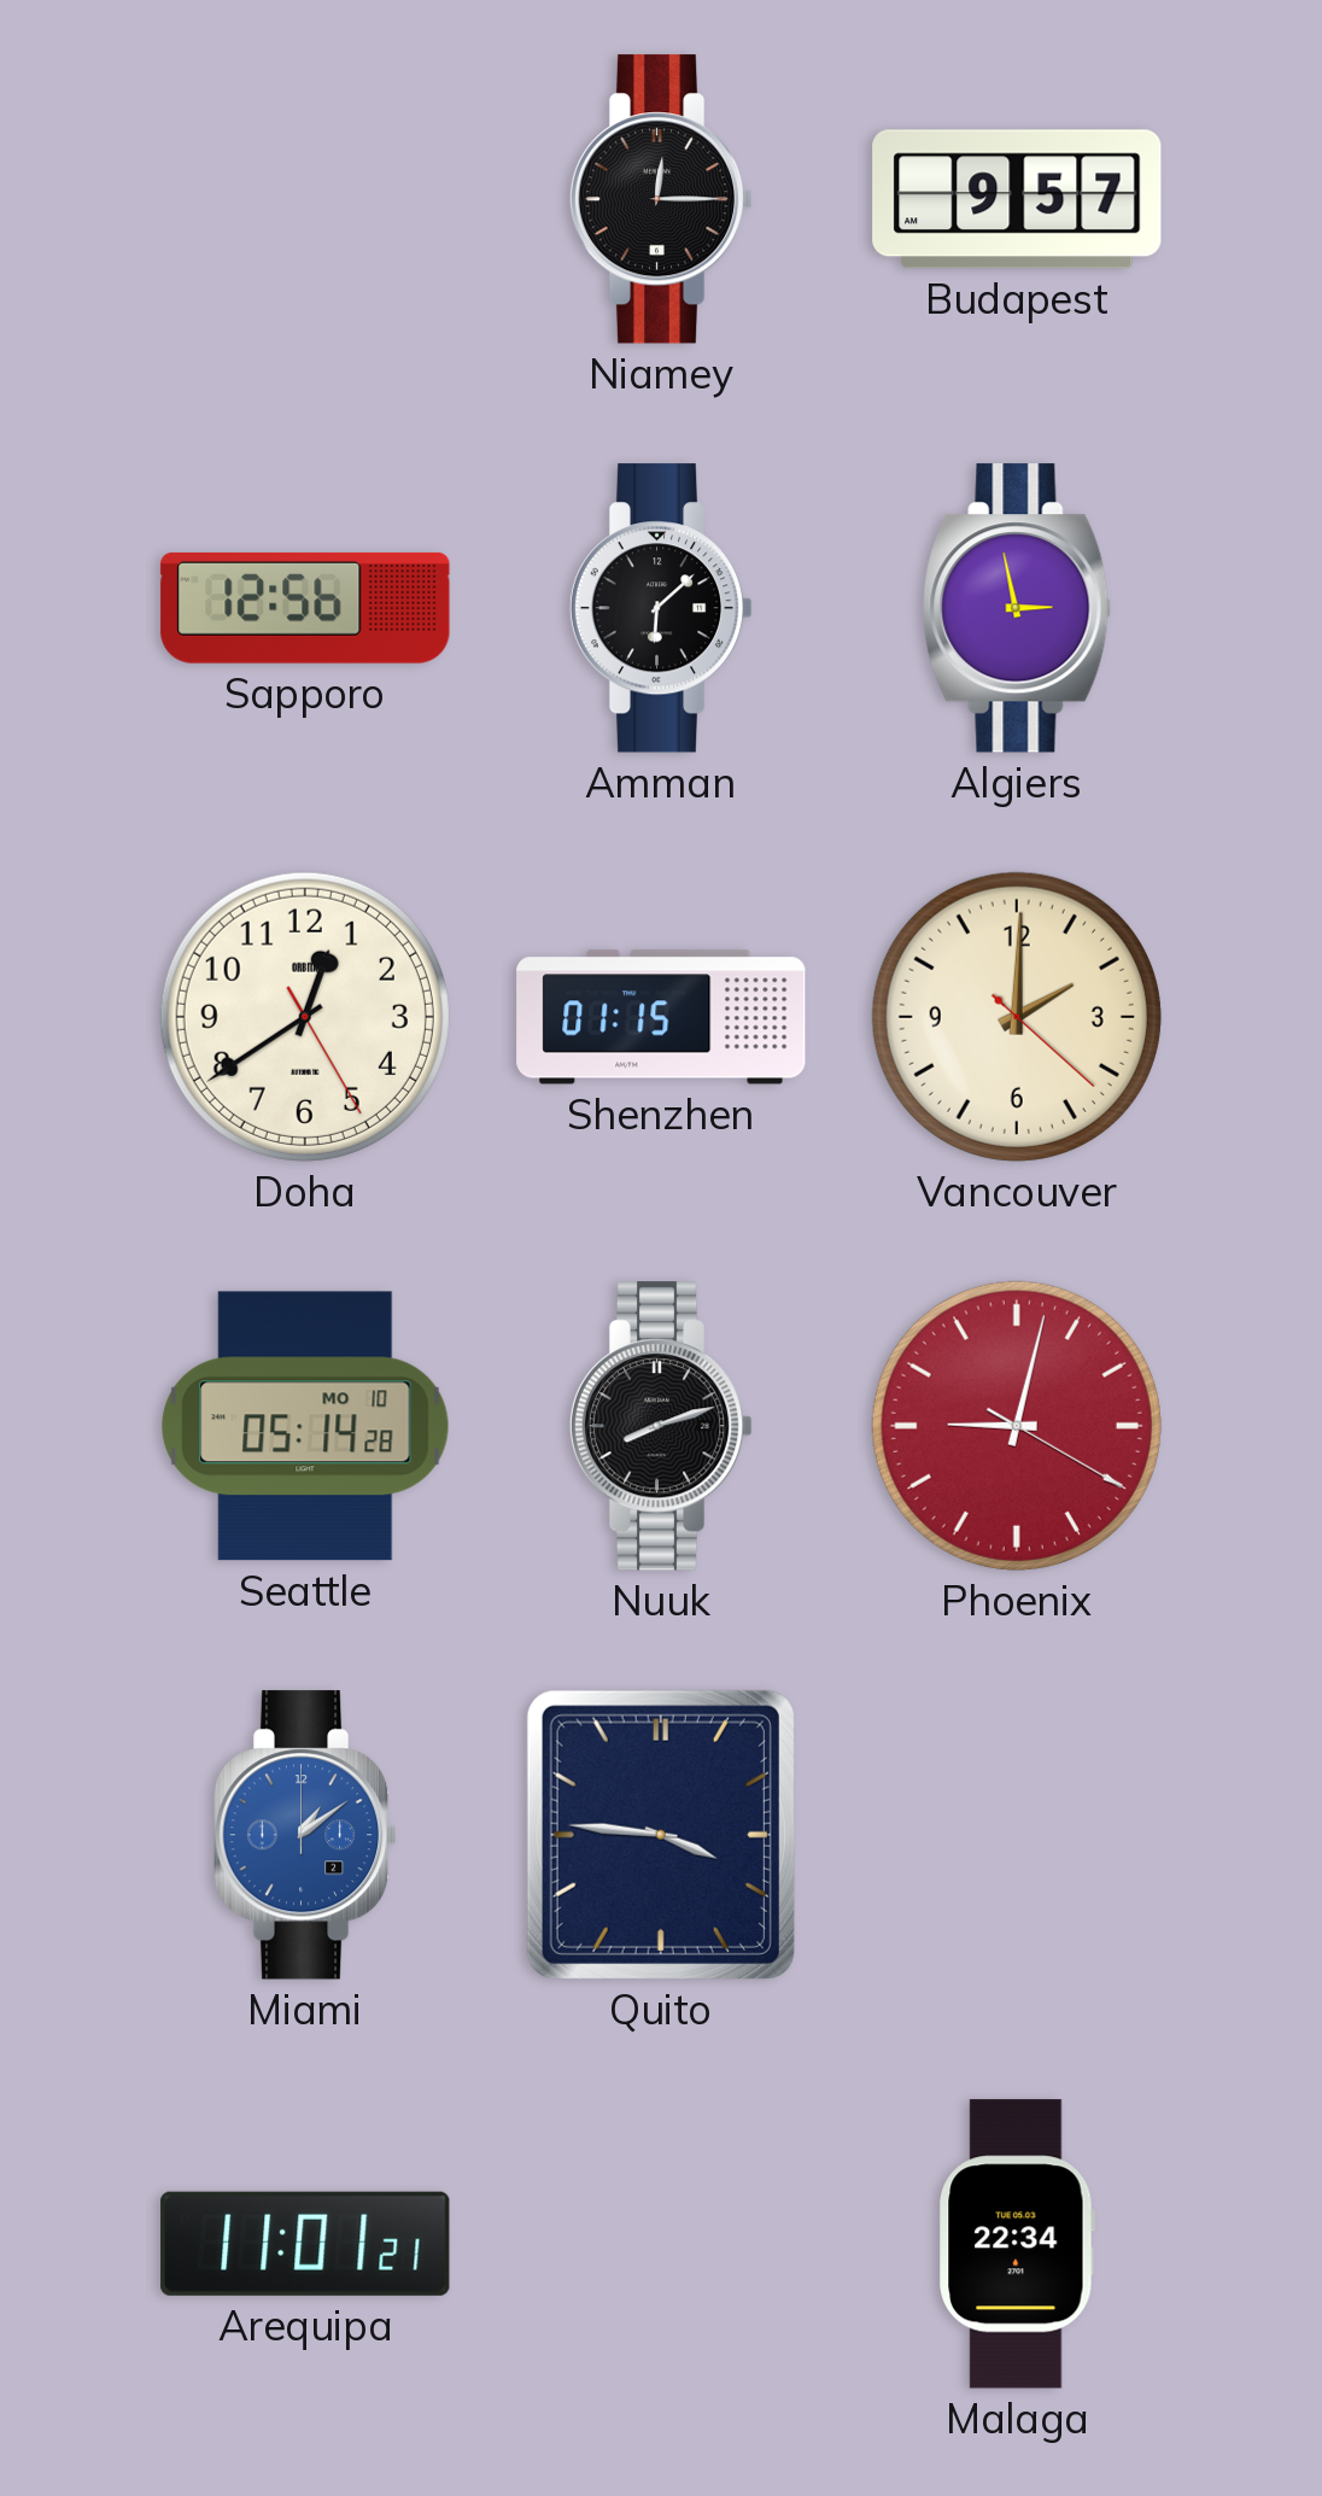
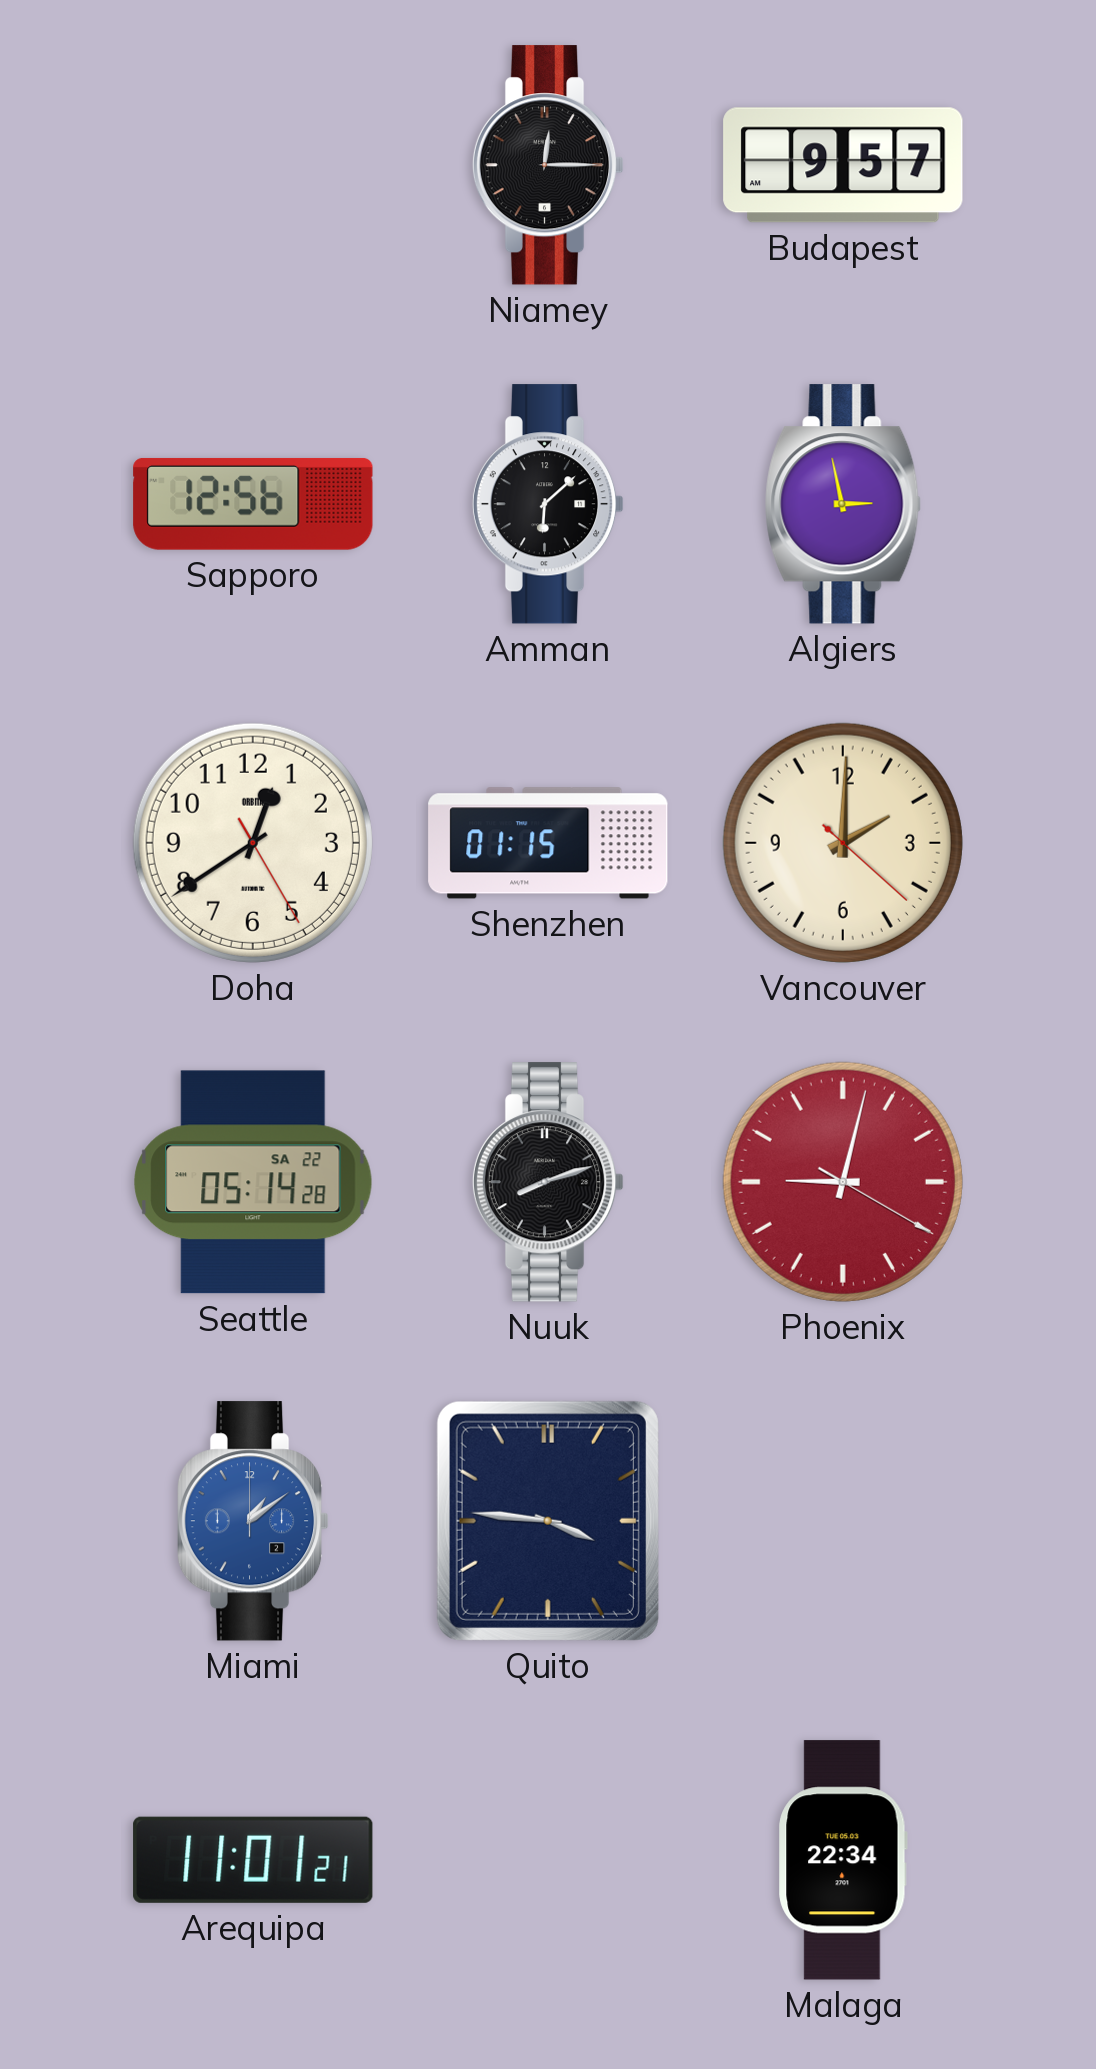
Seattle date: MO 10 -> SA 22
